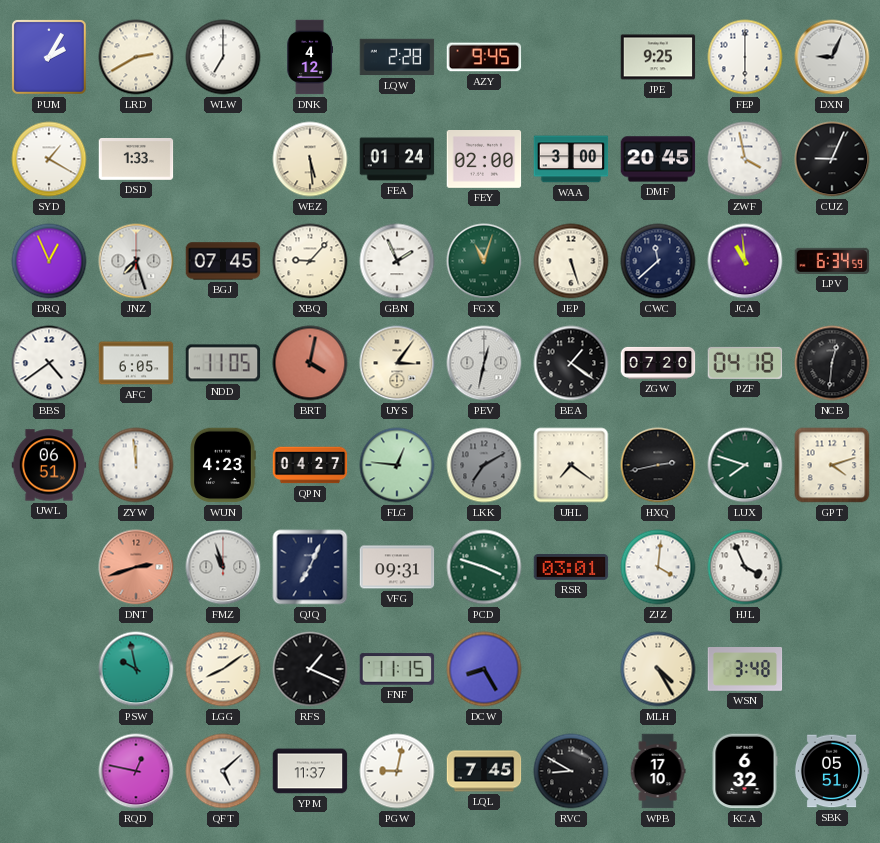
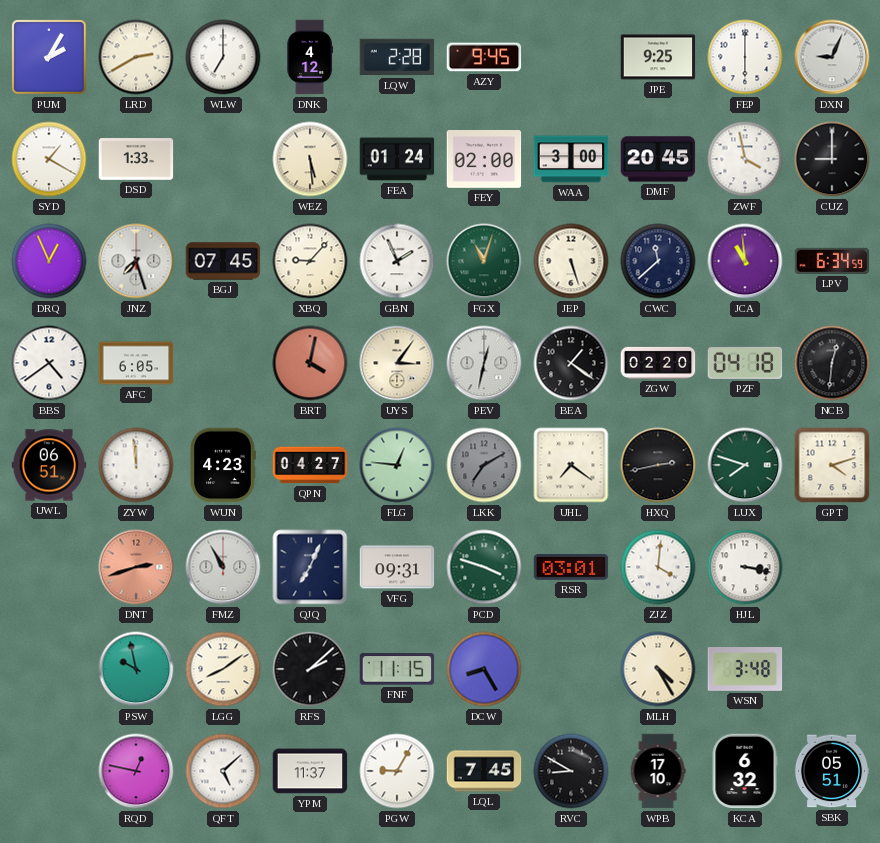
CUZ: 9:04 -> 9:00
NDD: 11:05 -> none
ZGW: 07:20 -> 02:20
FMZ: 10:57 -> 10:55
HJL: 3:56 -> 3:17
RFS: 1:19 -> 2:08
PGW: 9:02 -> 9:05
